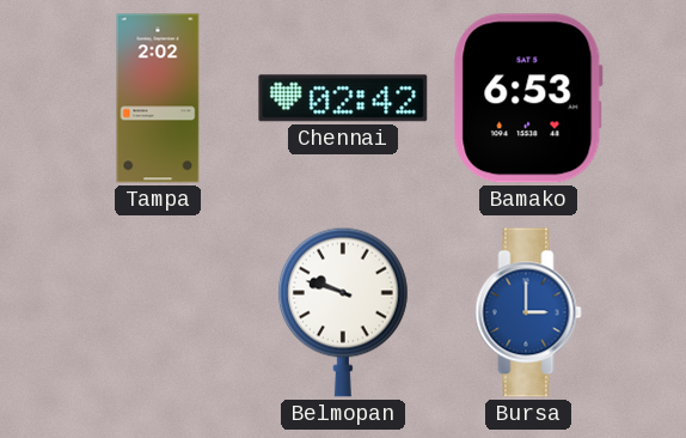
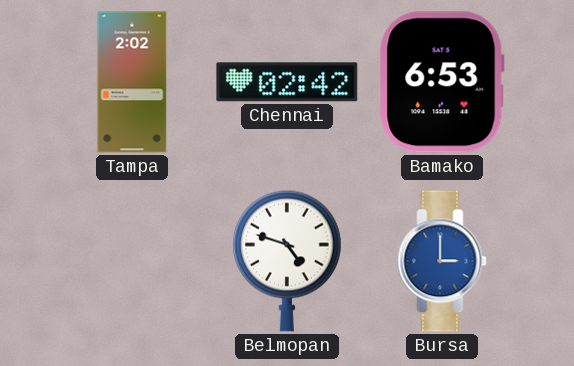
Belmopan: 9:48 -> 4:48
